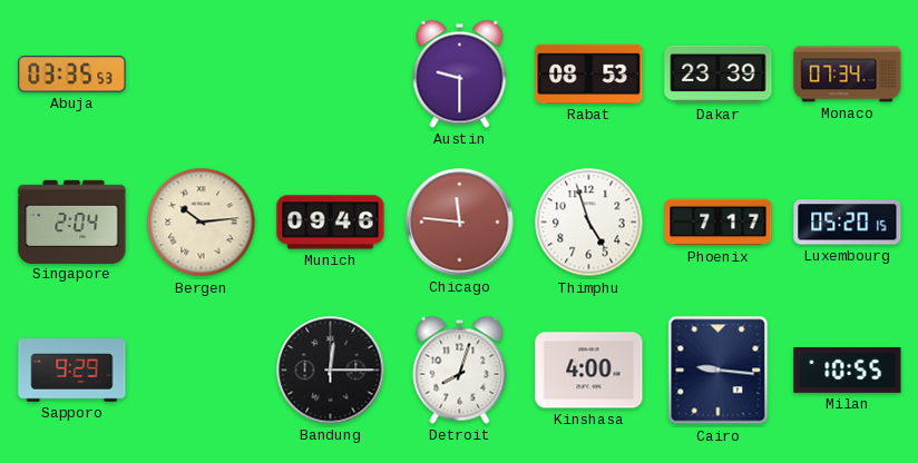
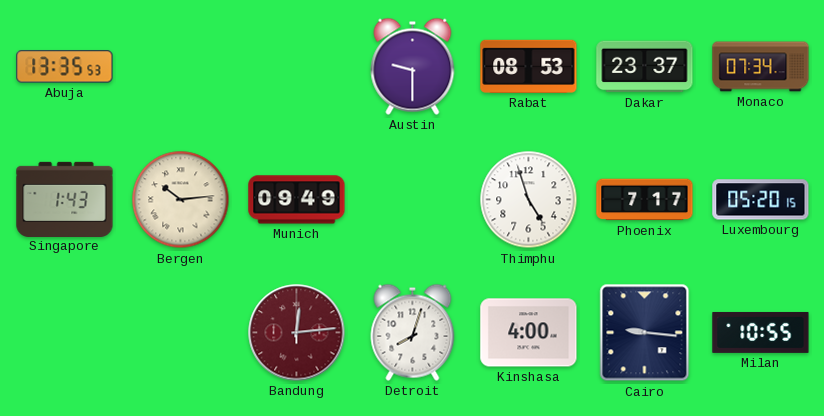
Abuja: 03:35 -> 13:35
Dakar: 23:39 -> 23:37
Singapore: 2:04 -> 1:43
Munich: 09:46 -> 09:49
Chicago: 11:46 -> none
Sapporo: 9:29 -> none
Bandung: 12:15 -> 12:14
Bandung dial: black -> burgundy
